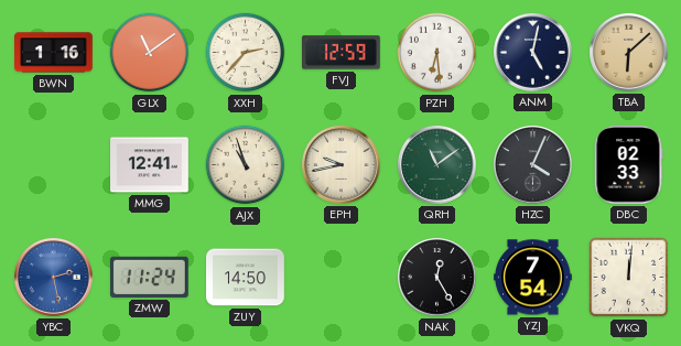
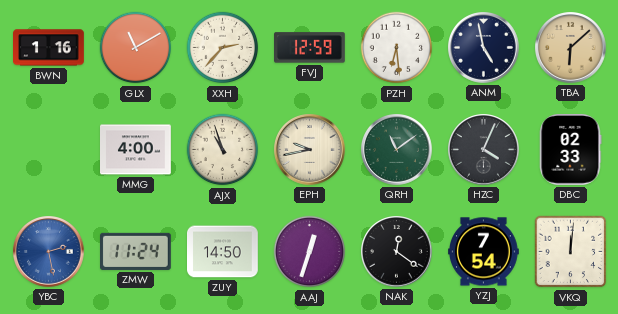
GLX: 11:09 -> 11:10
ANM: 5:02 -> 4:58
MMG: 12:41 -> 4:00
AAJ: none -> 12:33
NAK: 12:25 -> 12:21
